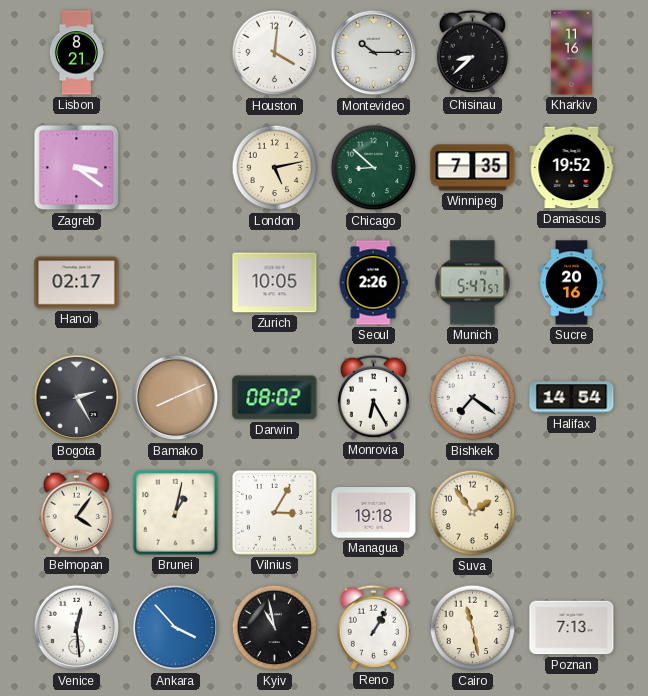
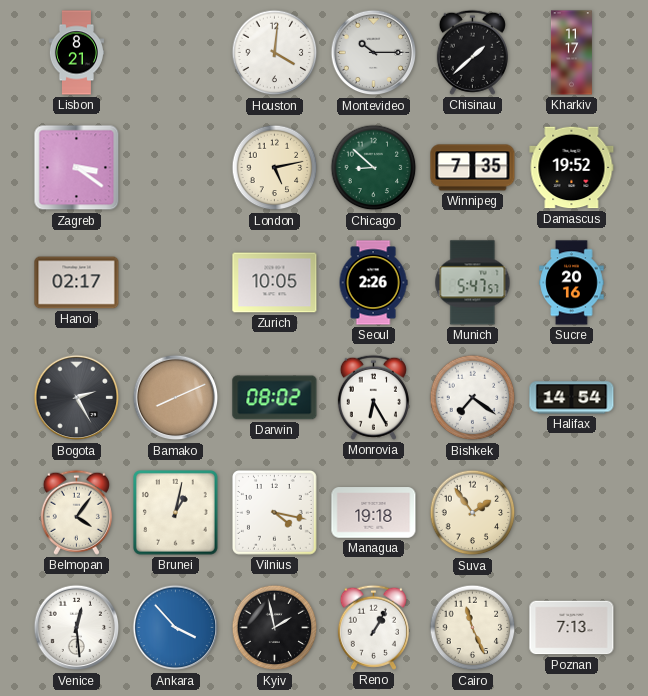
Chisinau: 8:38 -> 1:38
Kharkiv: 11:16 -> 11:17
Vilnius: 3:05 -> 4:17
Kyiv: 10:58 -> 1:58
Cairo: 11:28 -> 11:26
